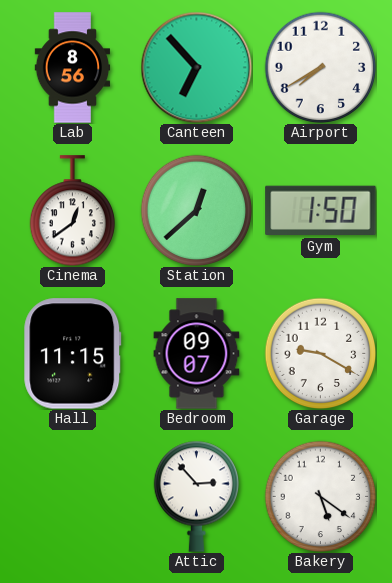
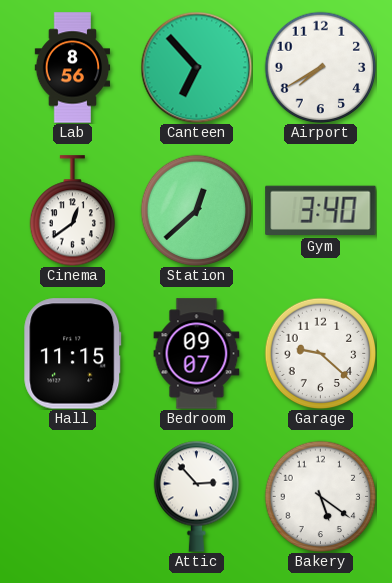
Gym: 1:50 -> 3:40
Garage: 9:20 -> 9:22
